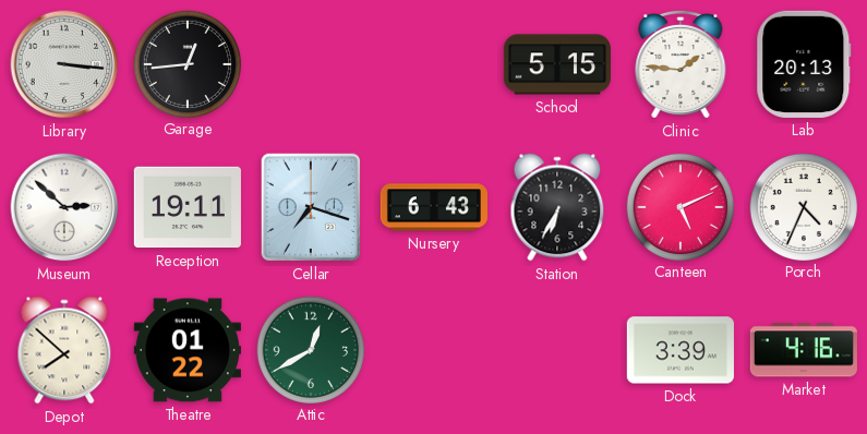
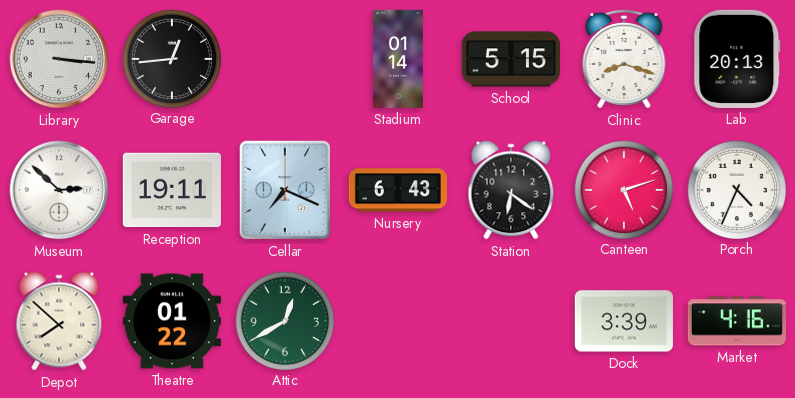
Stadium: none -> 01:14
Clinic: 1:46 -> 8:18
Cellar: 7:18 -> 7:19
Station: 6:35 -> 6:21
Canteen: 5:11 -> 5:12
